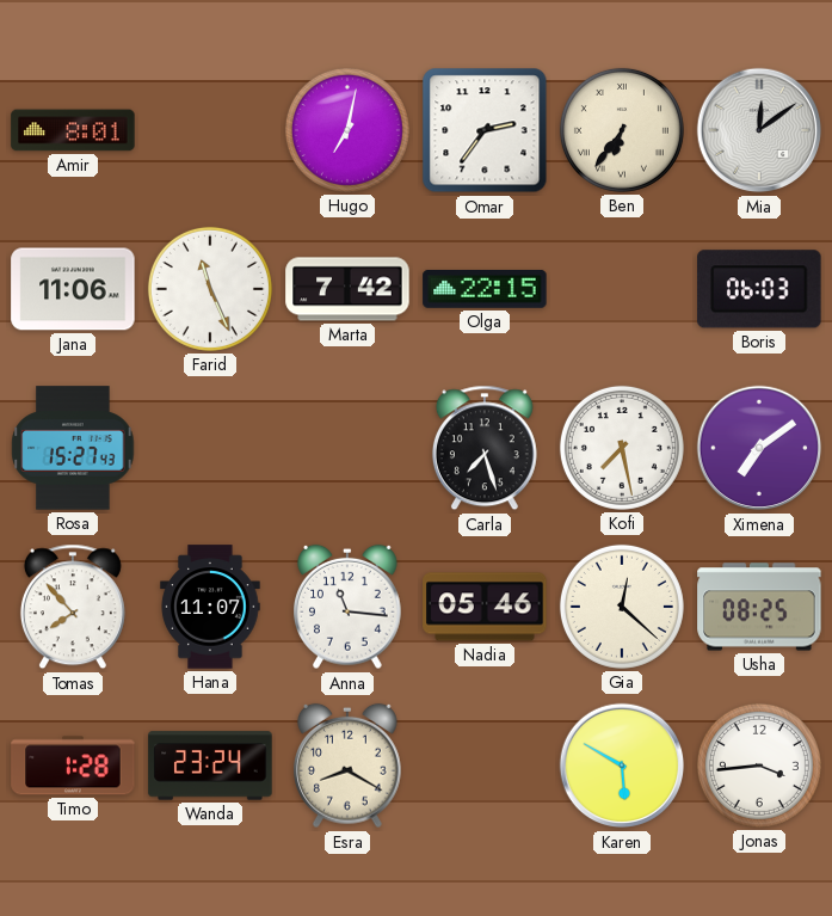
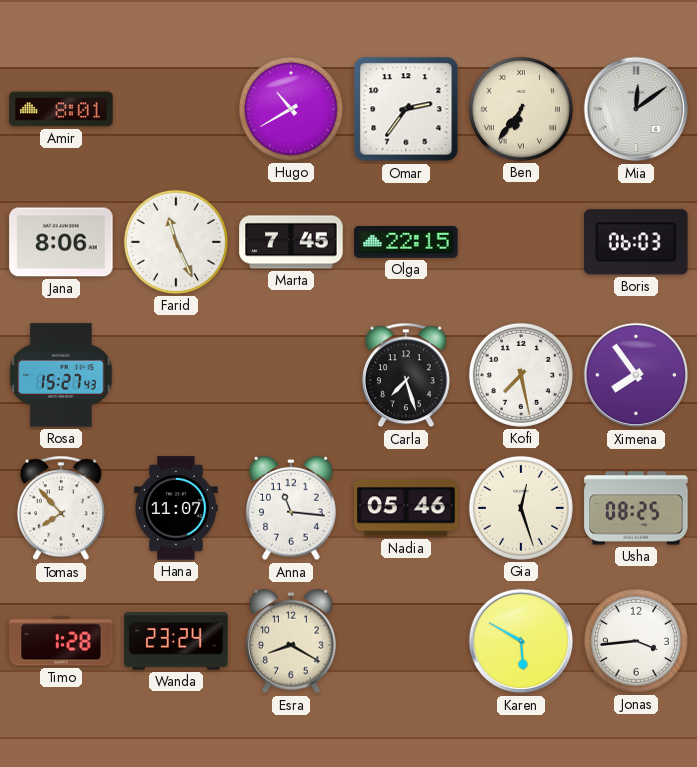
Hugo: 7:02 -> 10:40
Jana: 11:06 -> 8:06
Marta: 7:42 -> 7:45
Ximena: 7:09 -> 7:54
Gia: 12:22 -> 12:27
